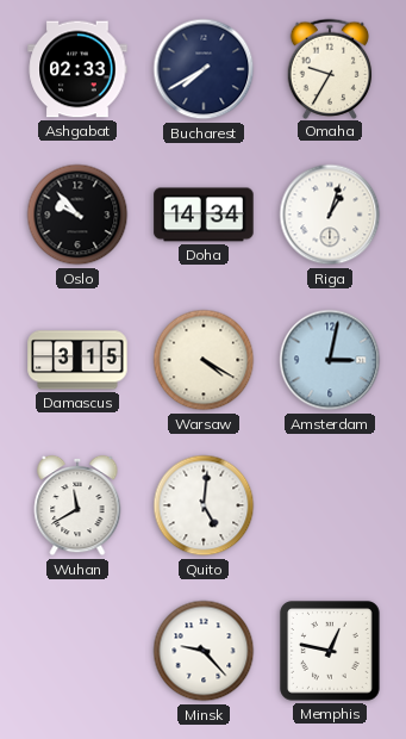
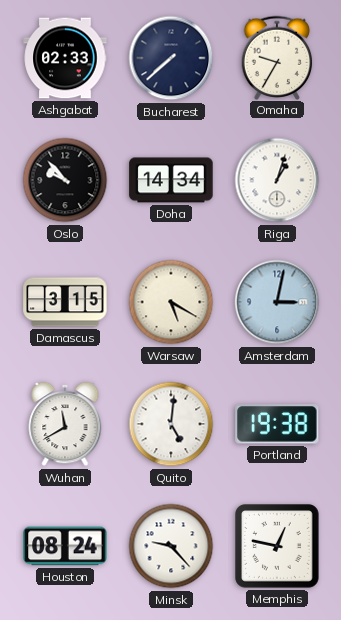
Bucharest: 7:40 -> 7:38
Warsaw: 4:20 -> 5:20
Portland: none -> 19:38
Houston: none -> 08:24
